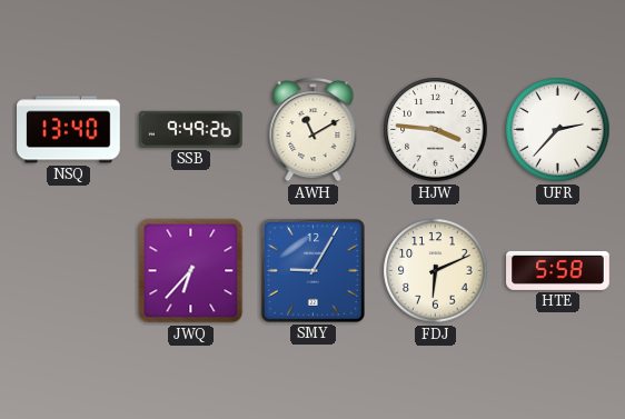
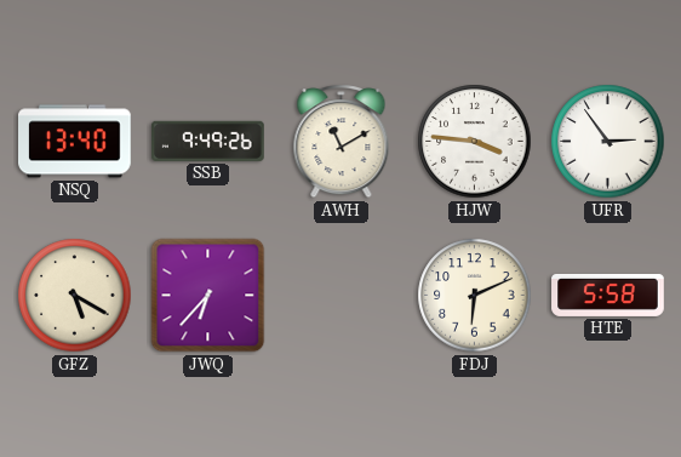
UFR: 2:37 -> 2:54
GFZ: none -> 5:20
SMY: 9:05 -> none
